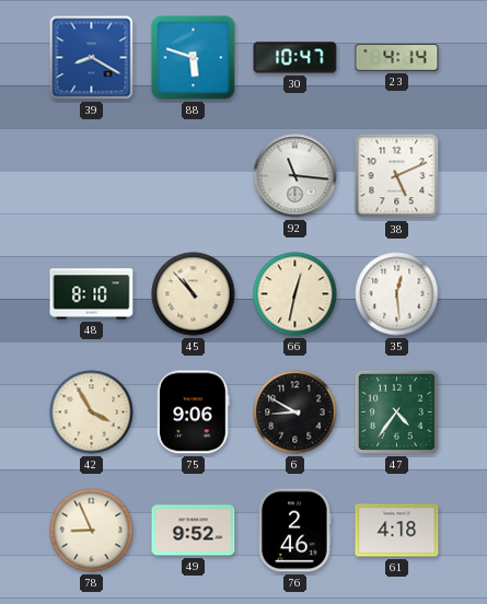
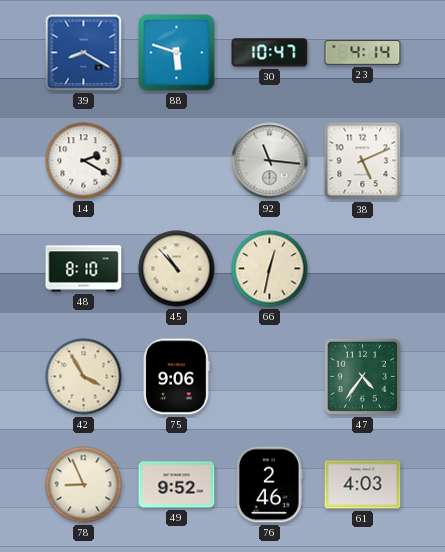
14: none -> 2:20
35: 12:29 -> none
6: 8:50 -> none
61: 4:18 -> 4:03
